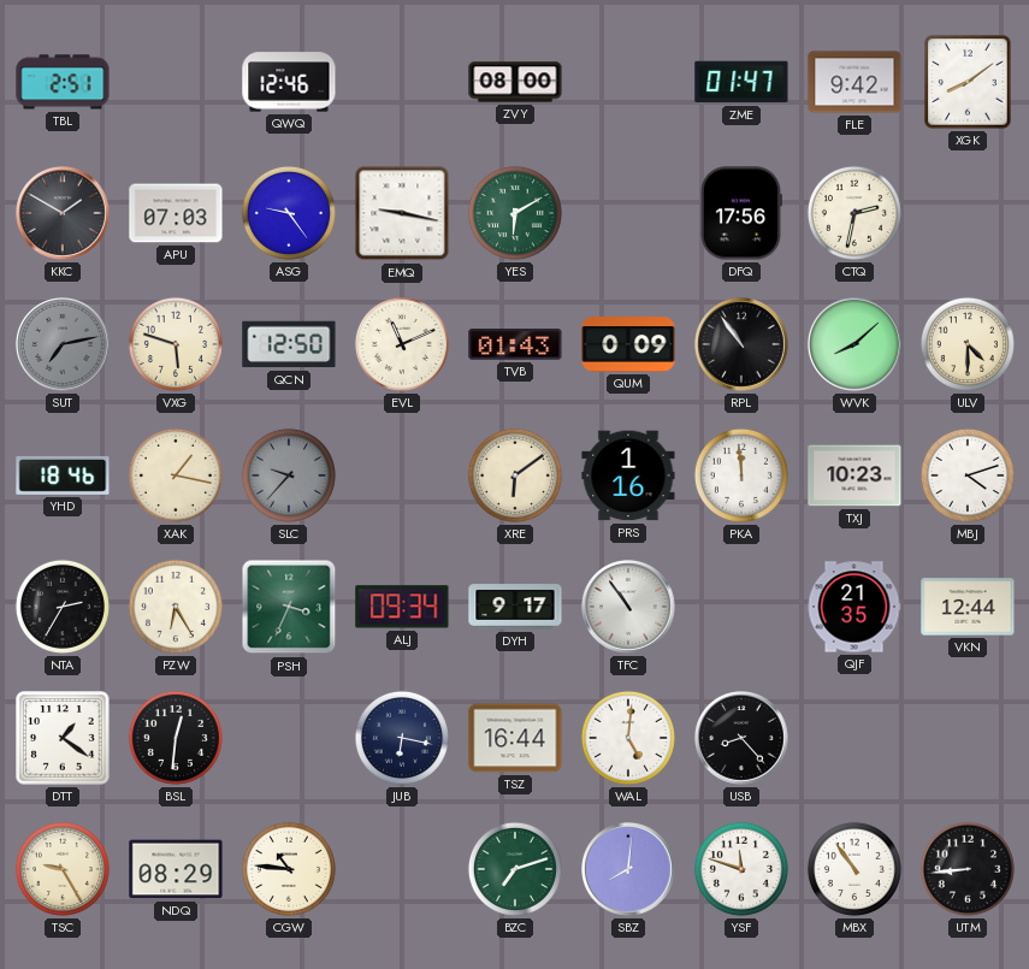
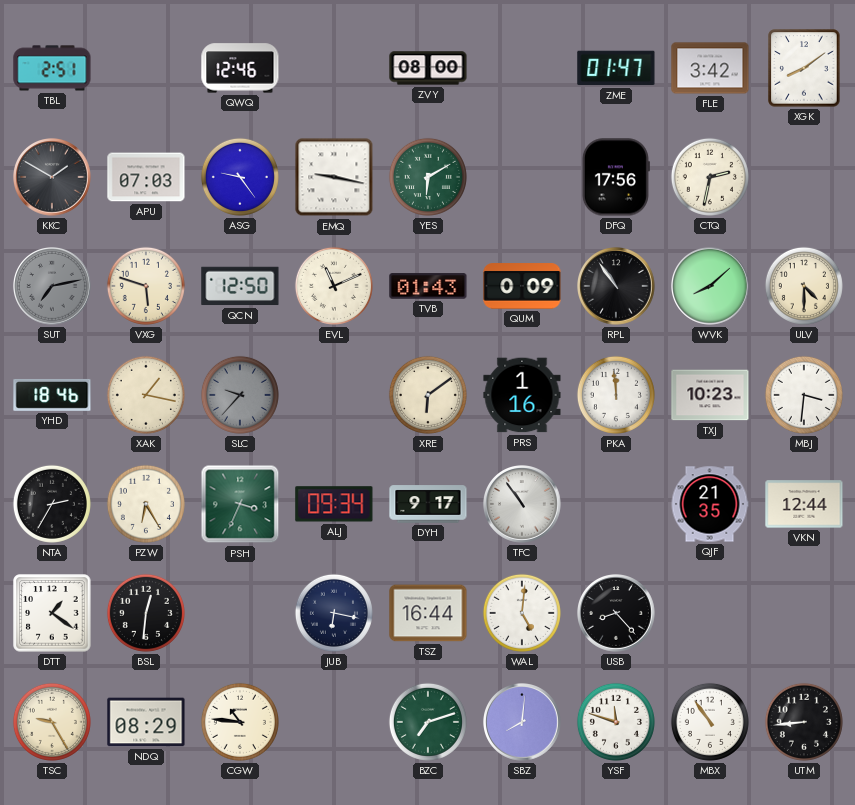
FLE: 9:42 -> 3:42
MBJ: 4:12 -> 3:31
